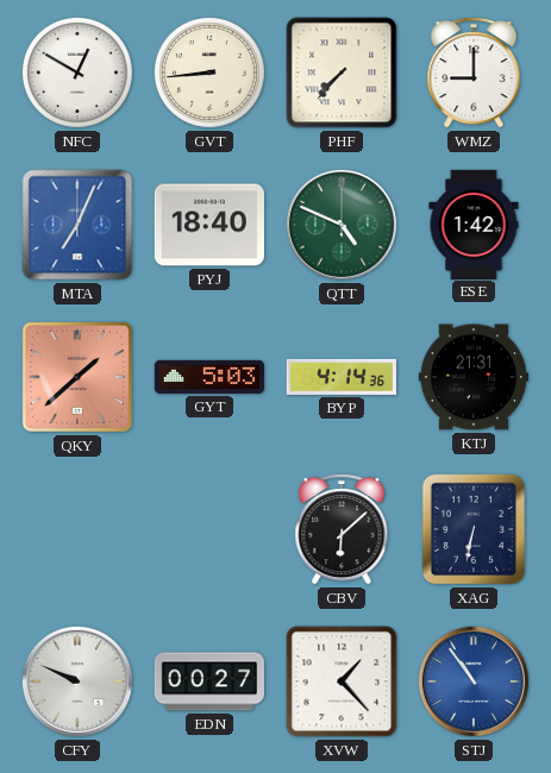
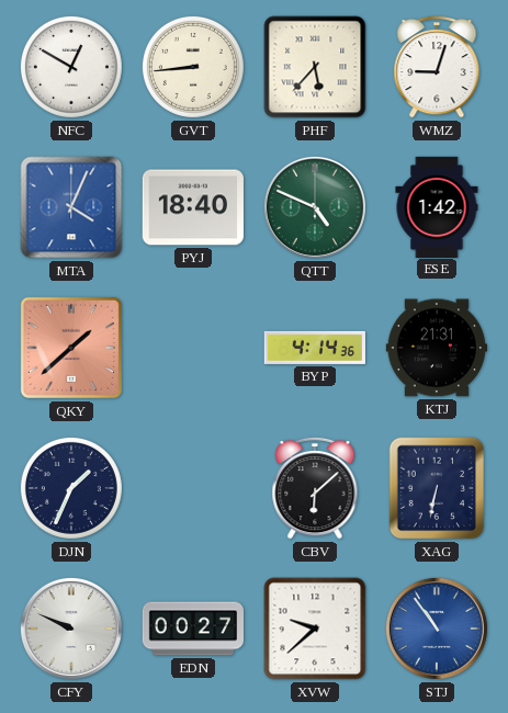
PHF: 7:37 -> 5:37
WMZ: 9:00 -> 9:03
MTA: 7:04 -> 4:04
GYT: 5:03 -> none
DJN: none -> 1:34
XVW: 1:23 -> 9:38
